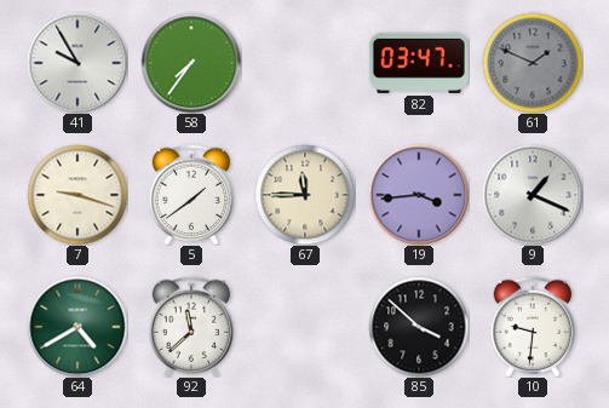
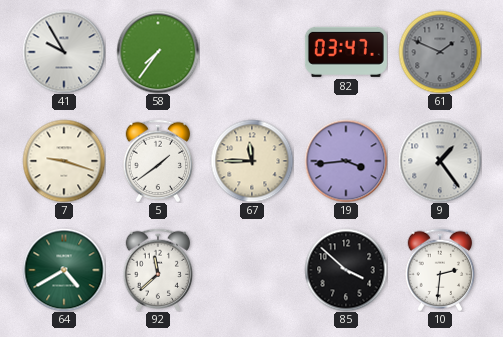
9: 1:19 -> 1:24
10: 9:31 -> 2:31
